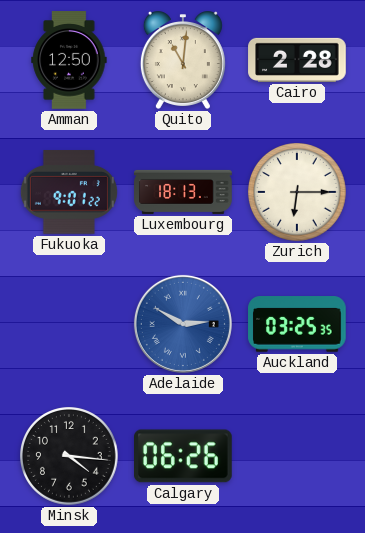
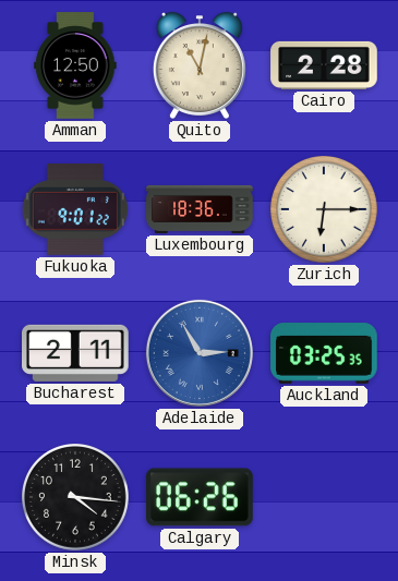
Quito: 11:01 -> 11:02
Luxembourg: 18:13 -> 18:36
Bucharest: none -> 2:11
Adelaide: 2:50 -> 2:55
